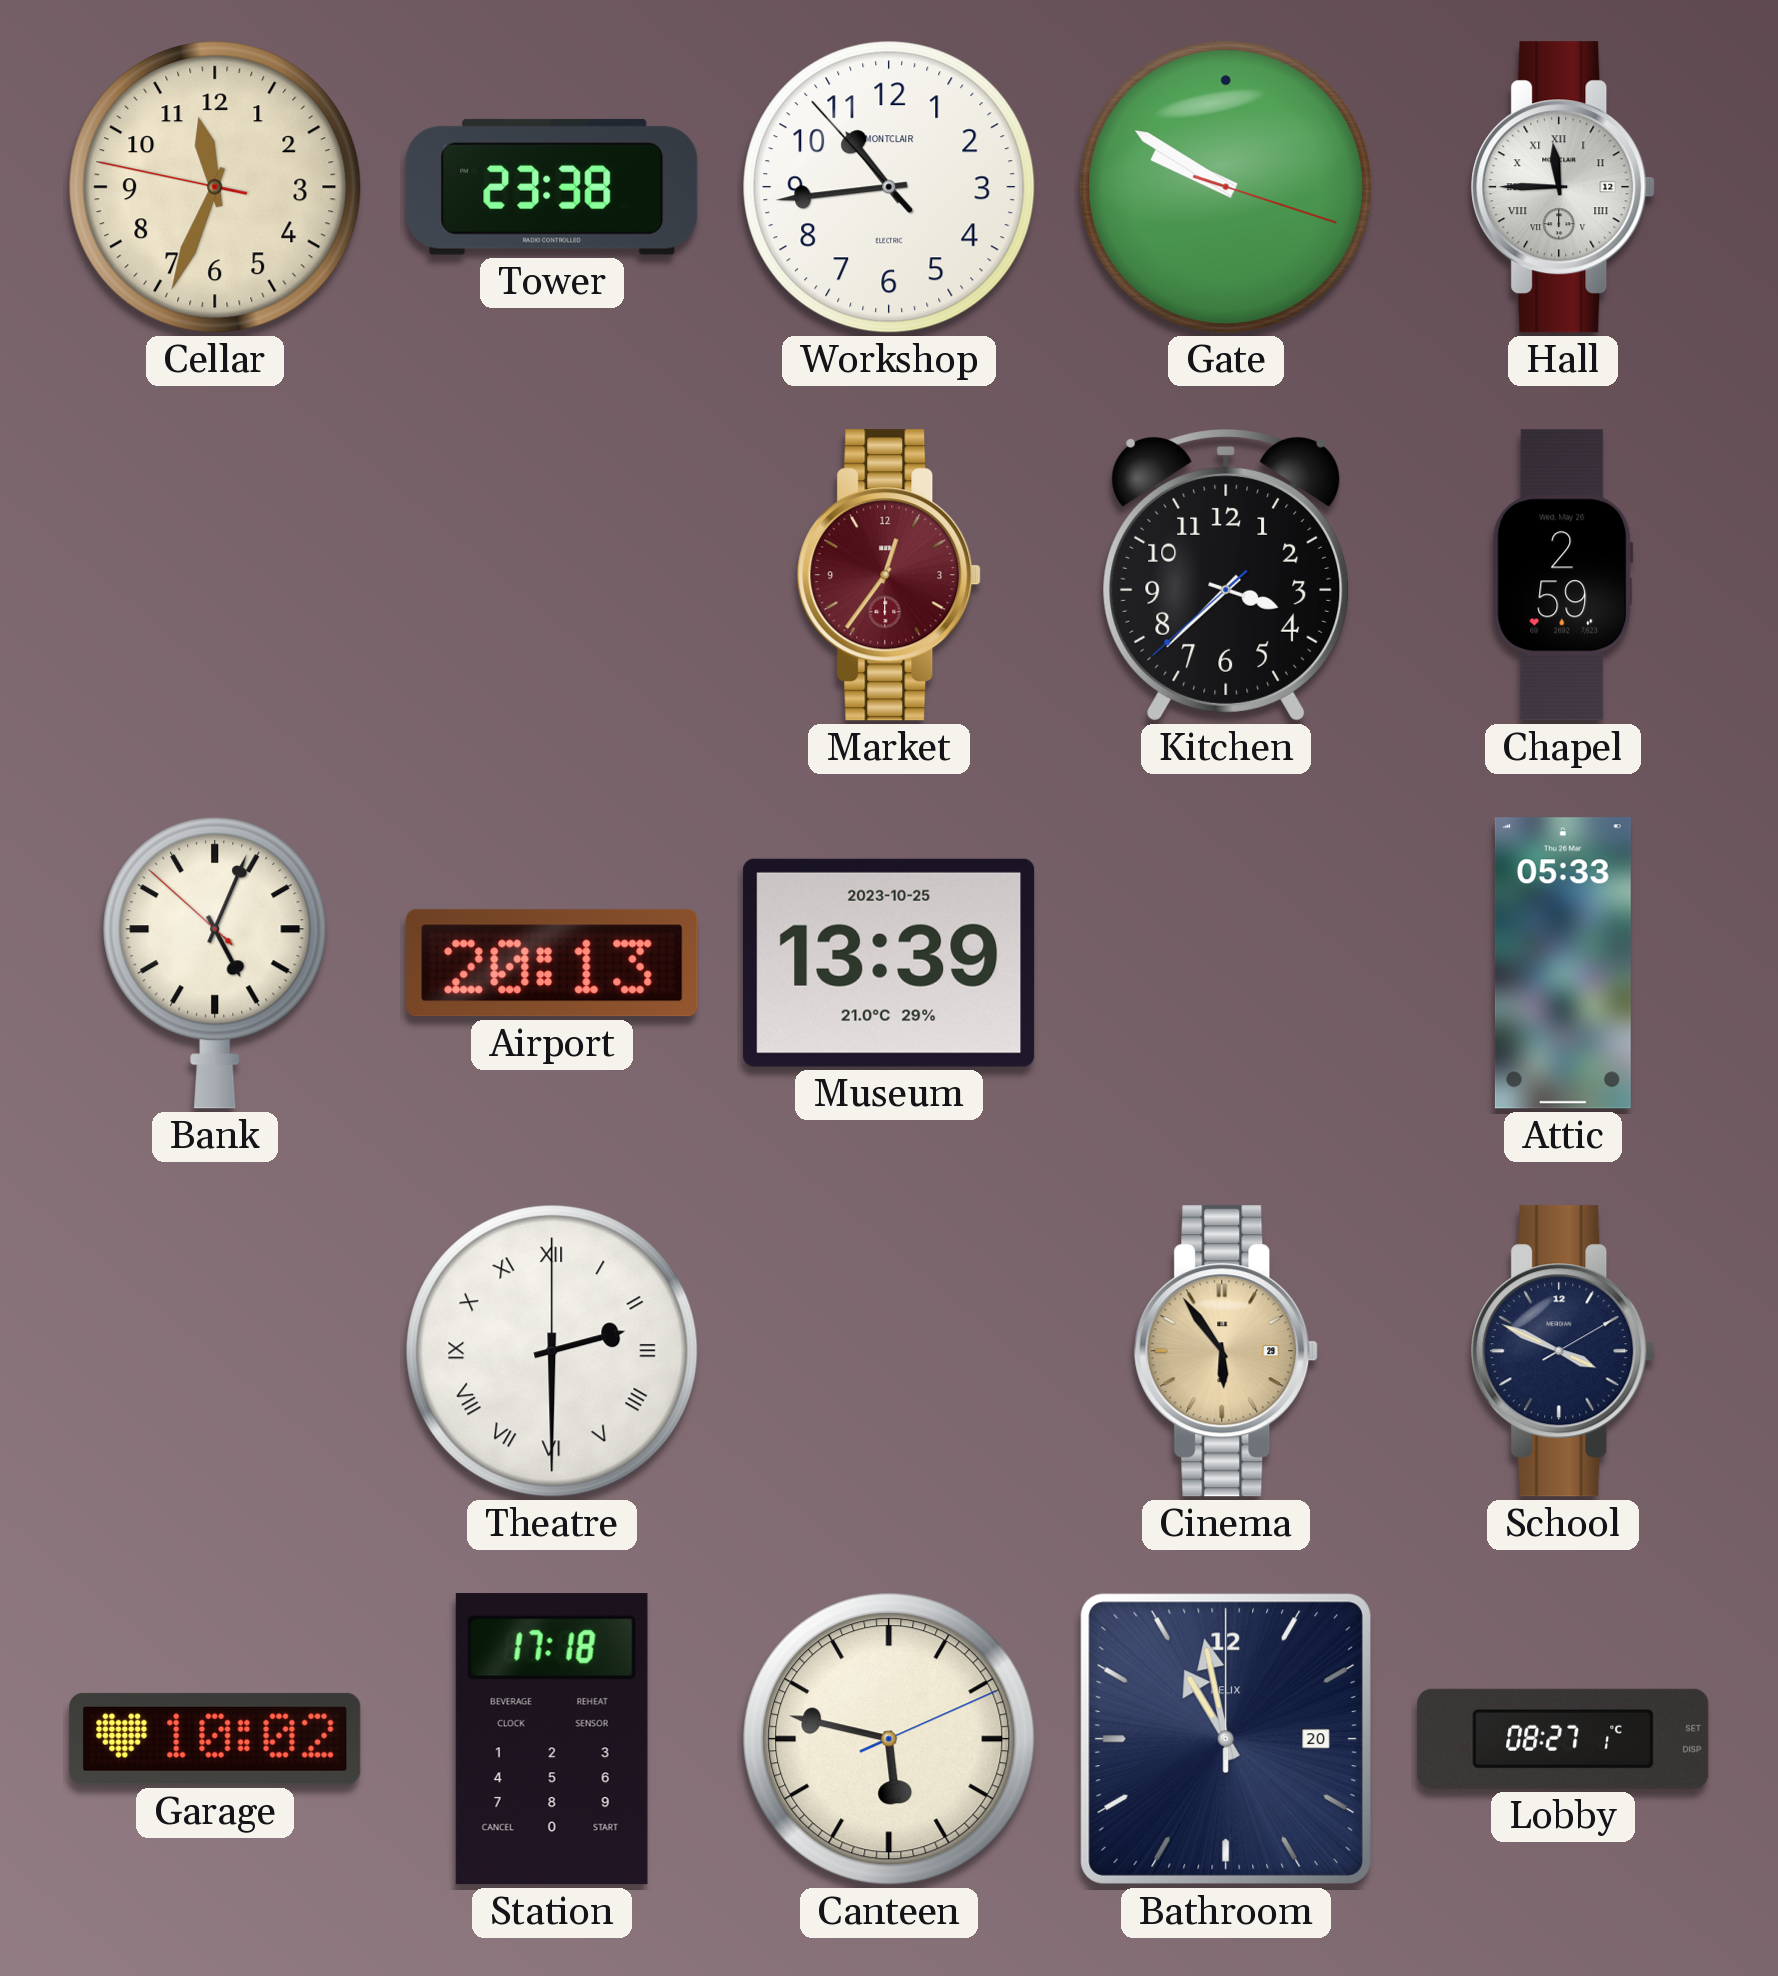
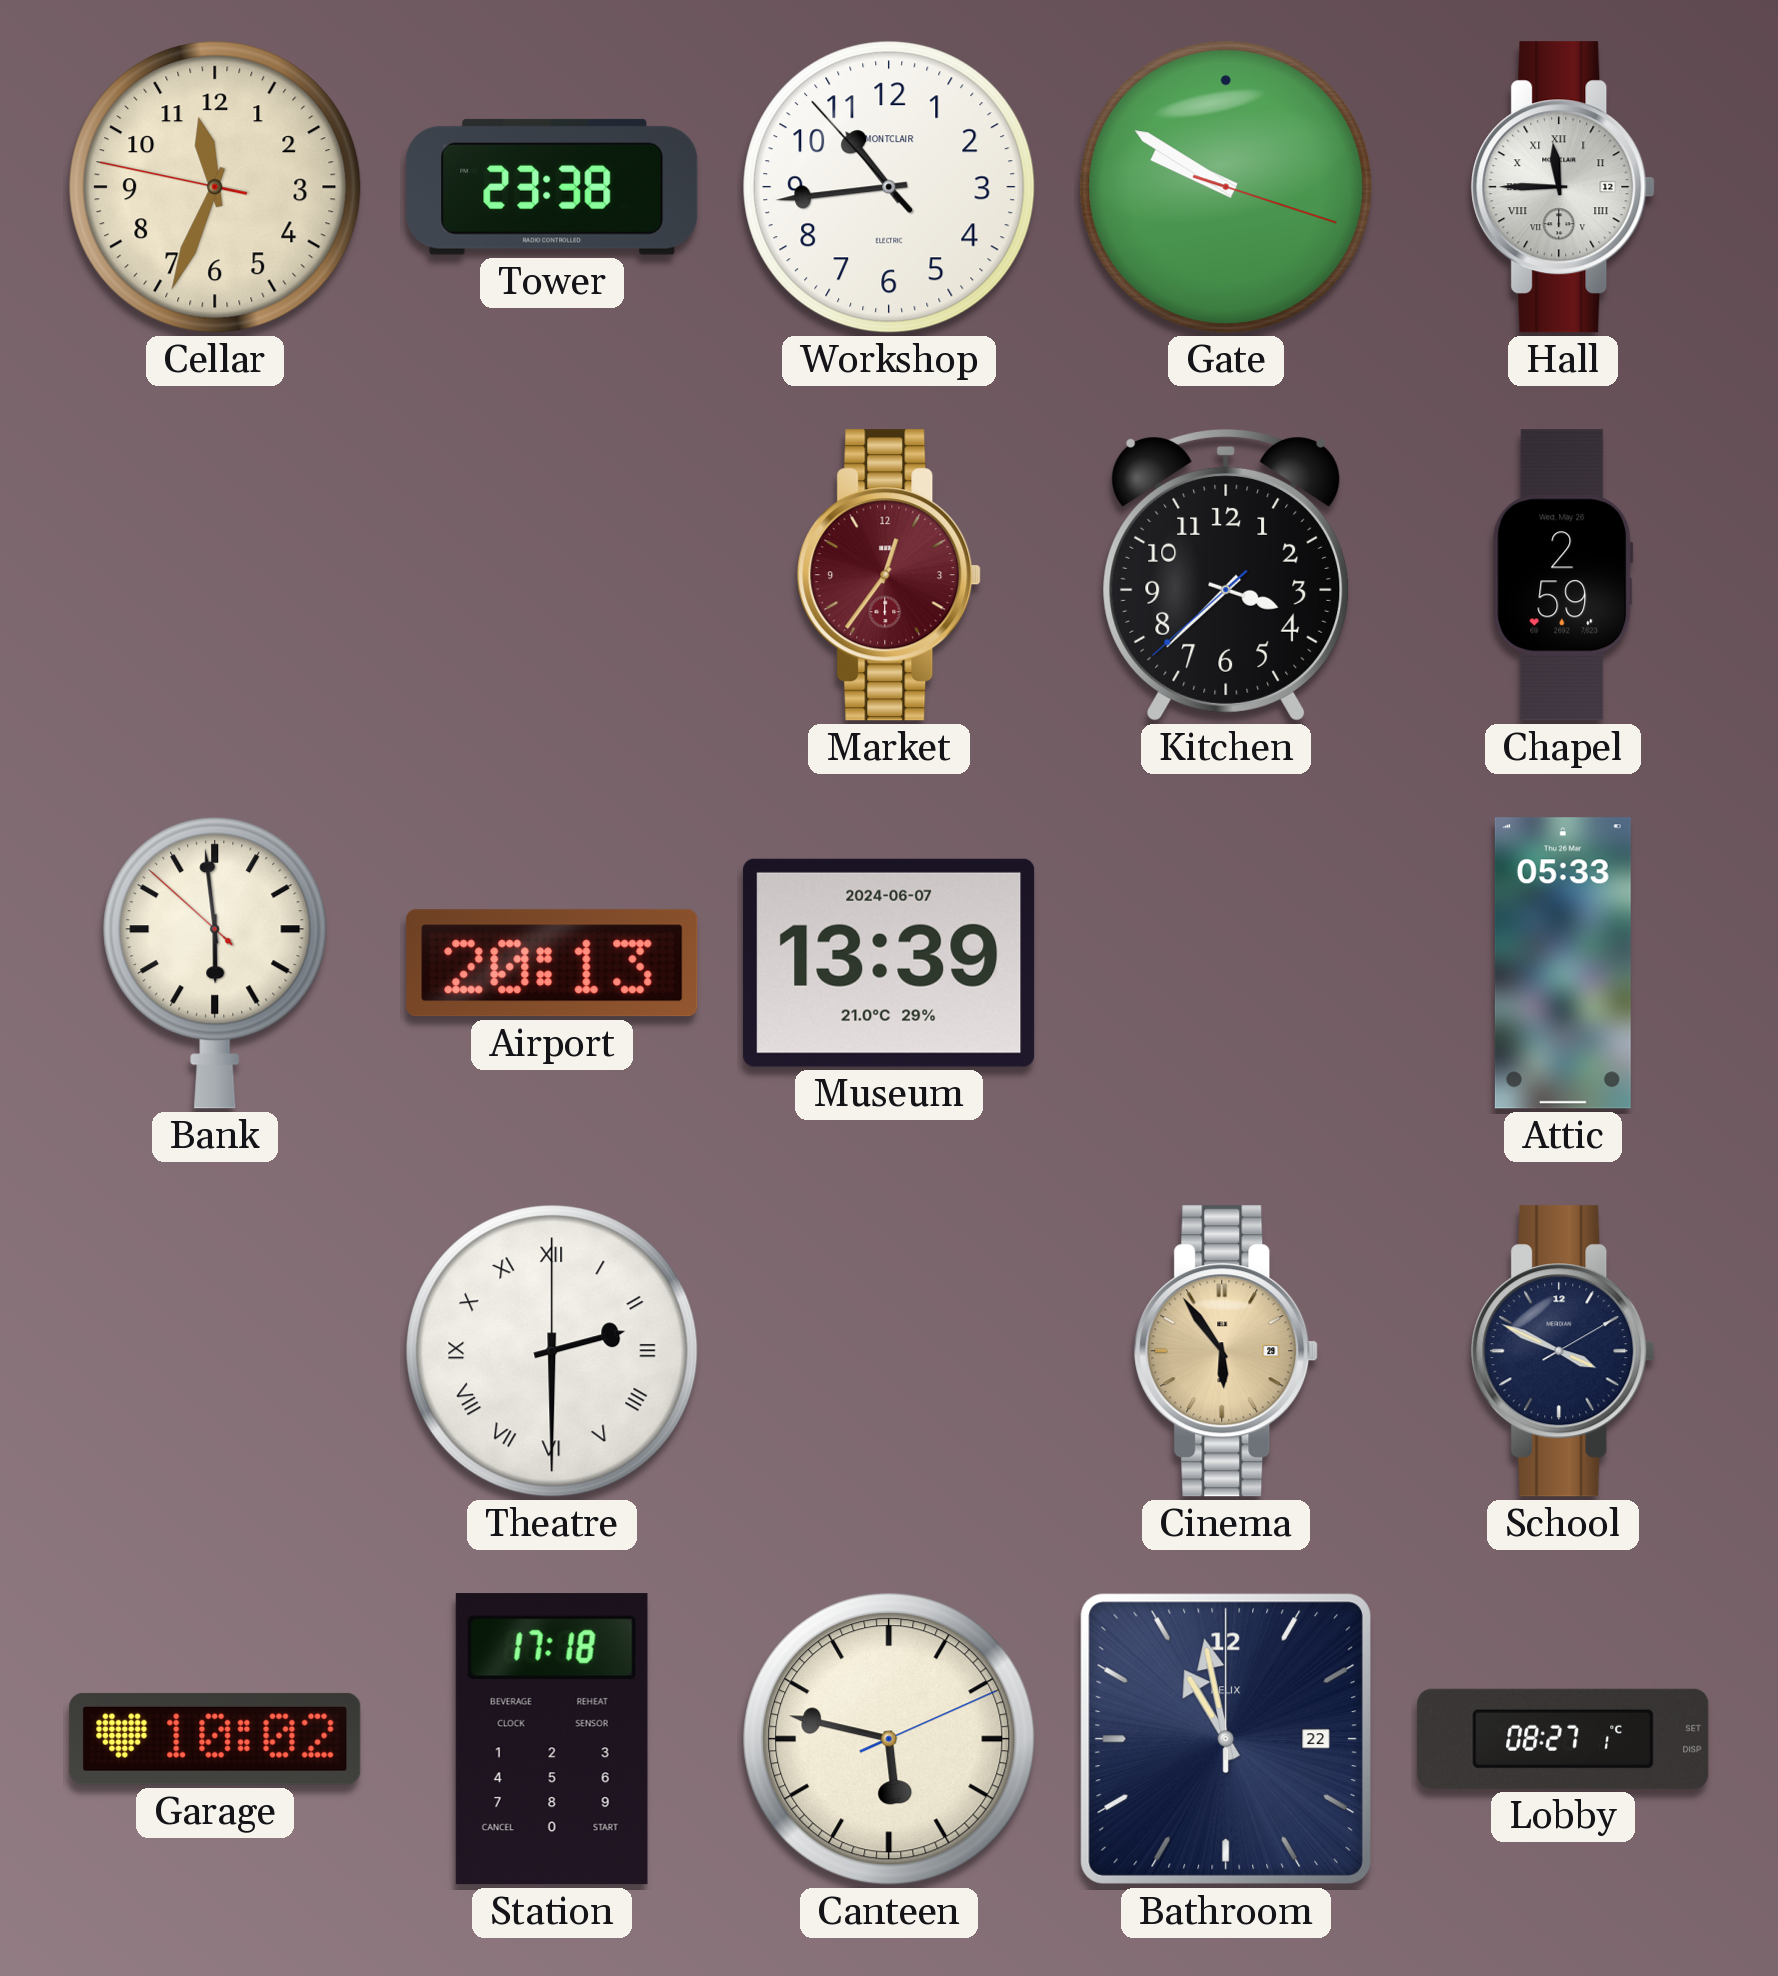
Bank: 5:03 -> 5:58
Museum date: 2023-10-25 -> 2024-06-07
Bathroom date: 20 -> 22
